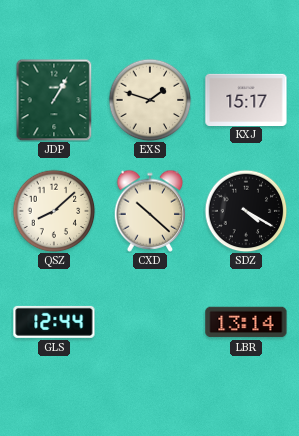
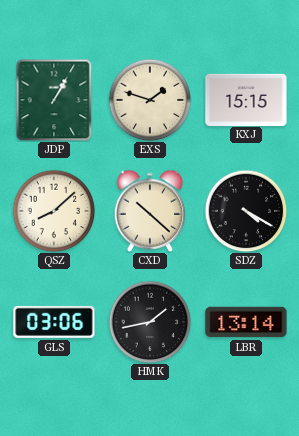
KXJ: 15:17 -> 15:15
GLS: 12:44 -> 03:06
HMK: none -> 1:43
